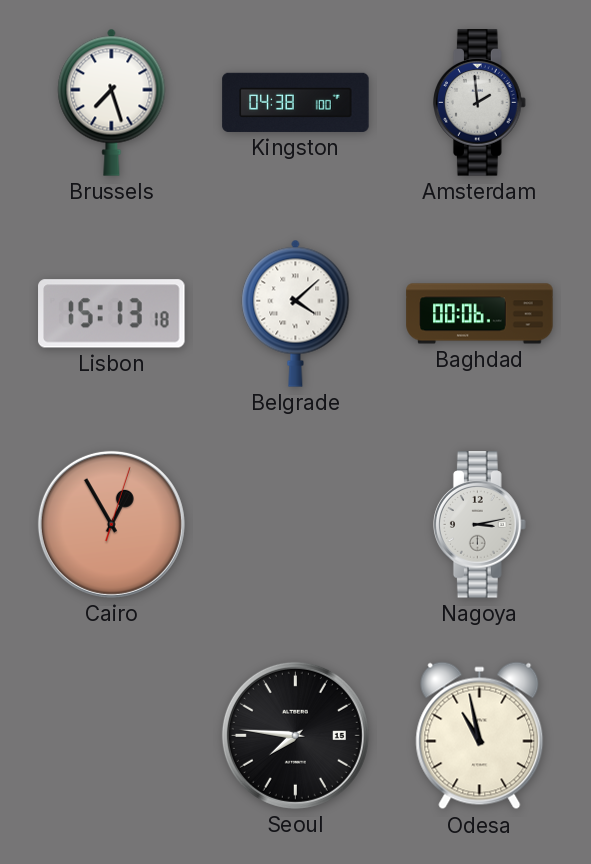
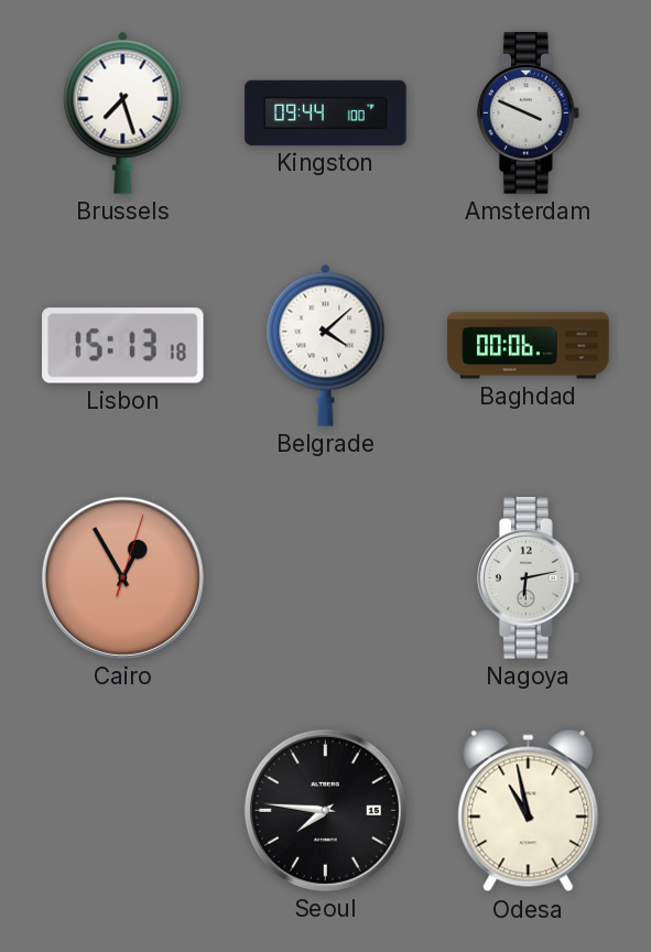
Kingston: 04:38 -> 09:44
Amsterdam: 1:59 -> 3:49
Nagoya: 3:13 -> 6:13
